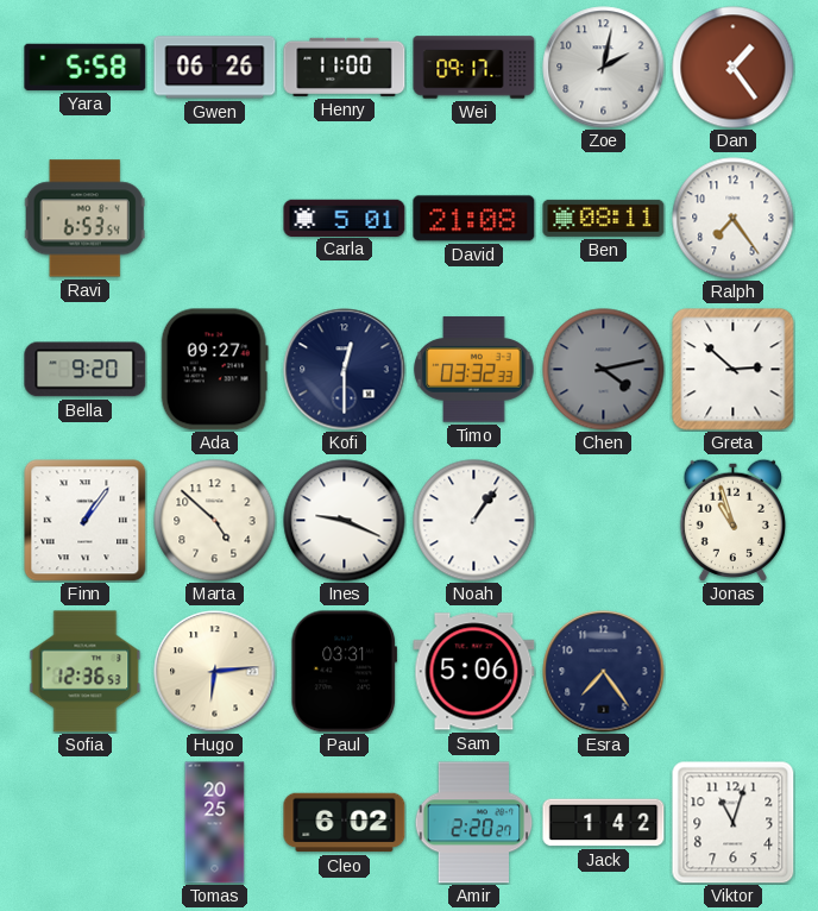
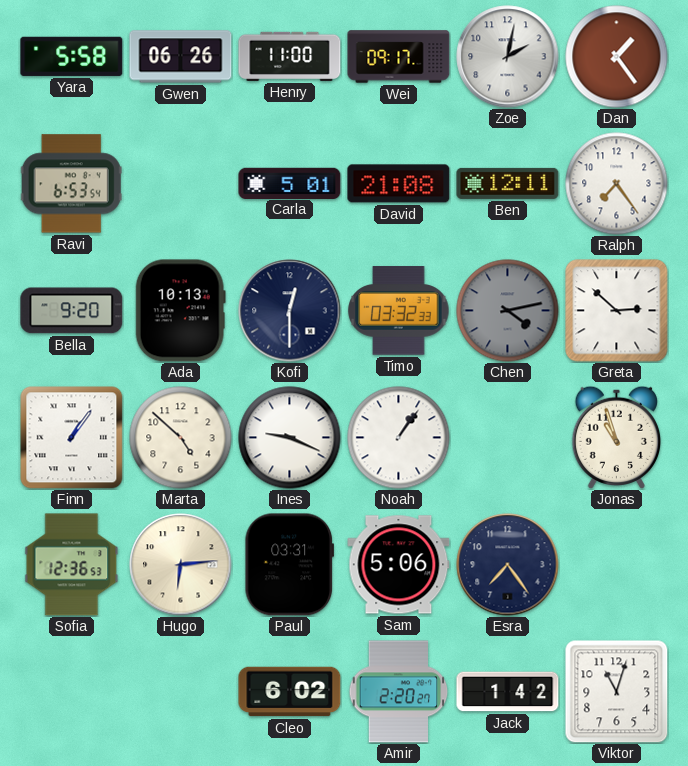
Ben: 08:11 -> 12:11
Ada: 09:27 -> 10:13
Tomas: 20:25 -> none
